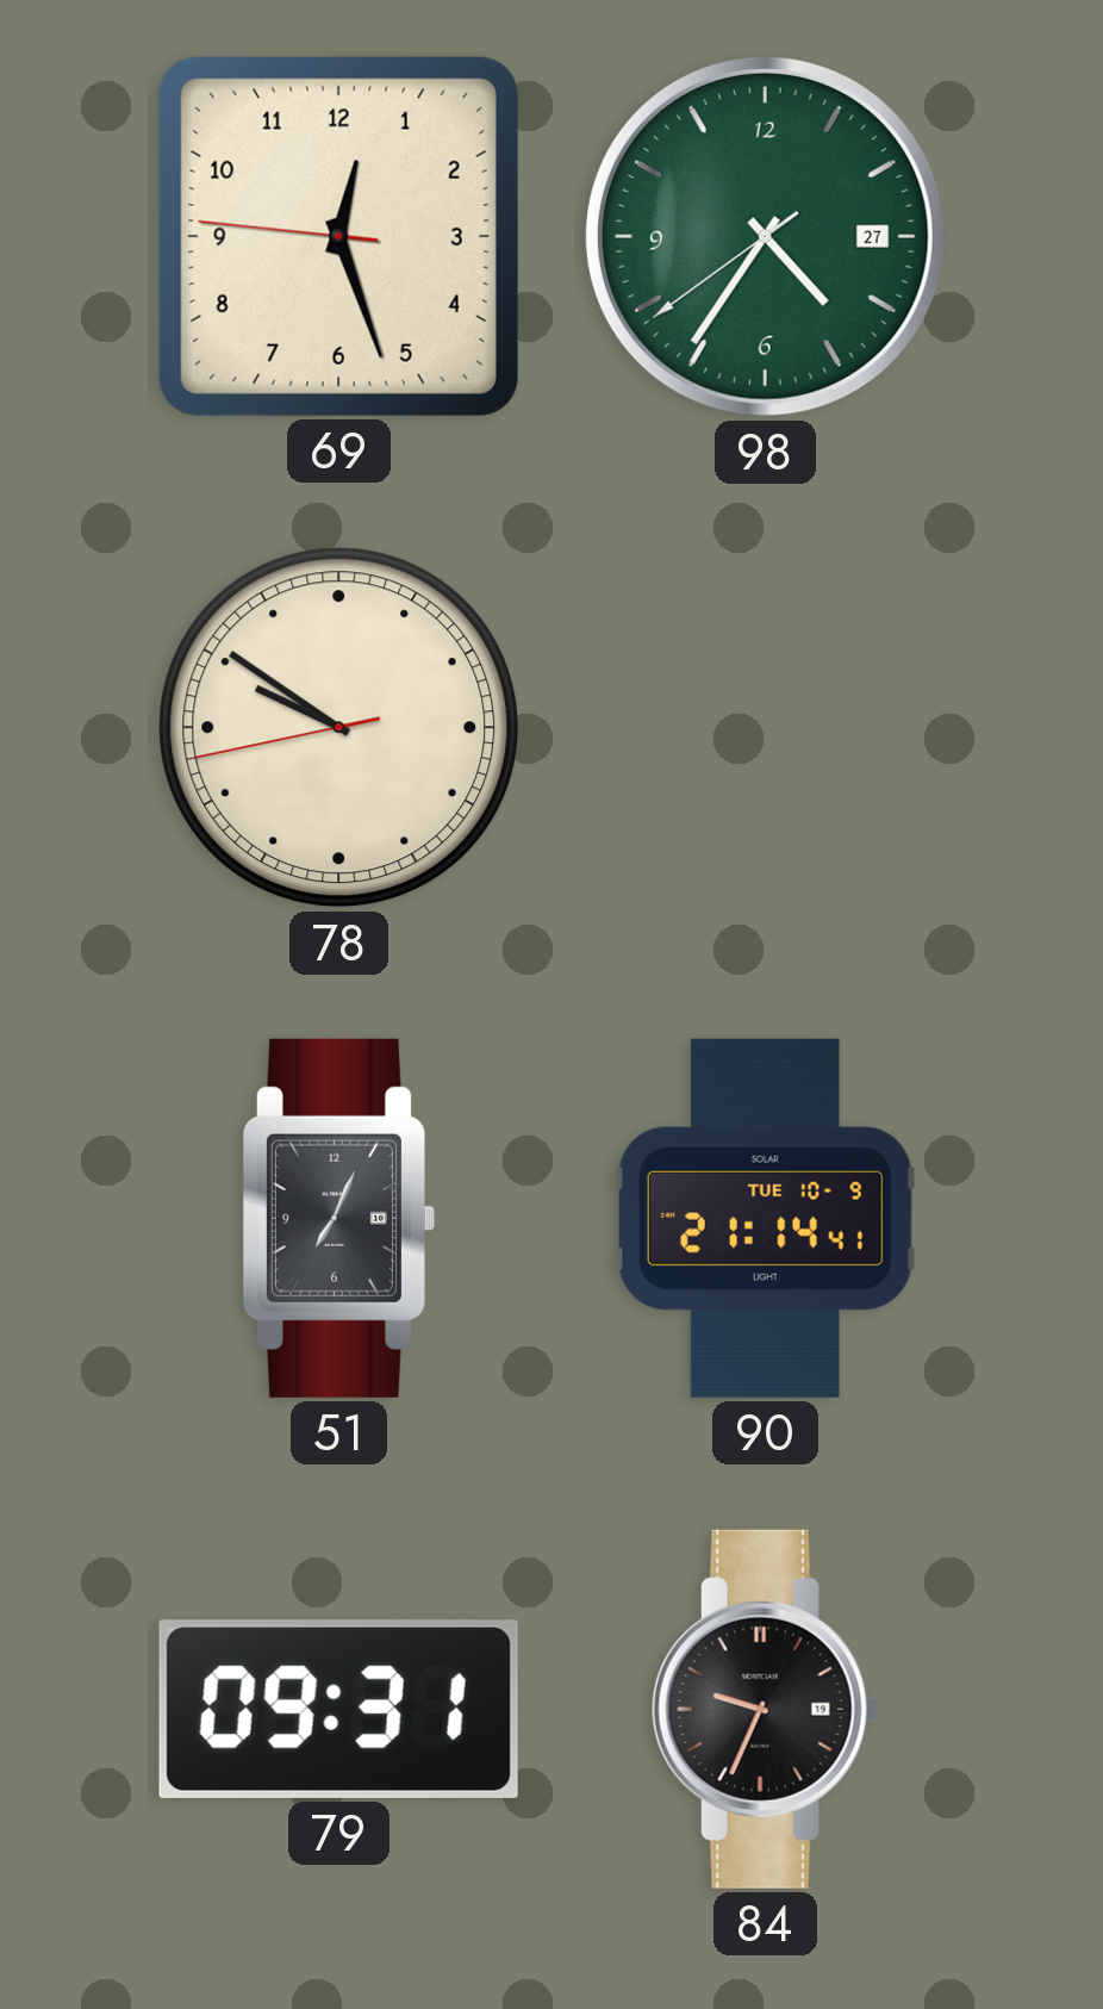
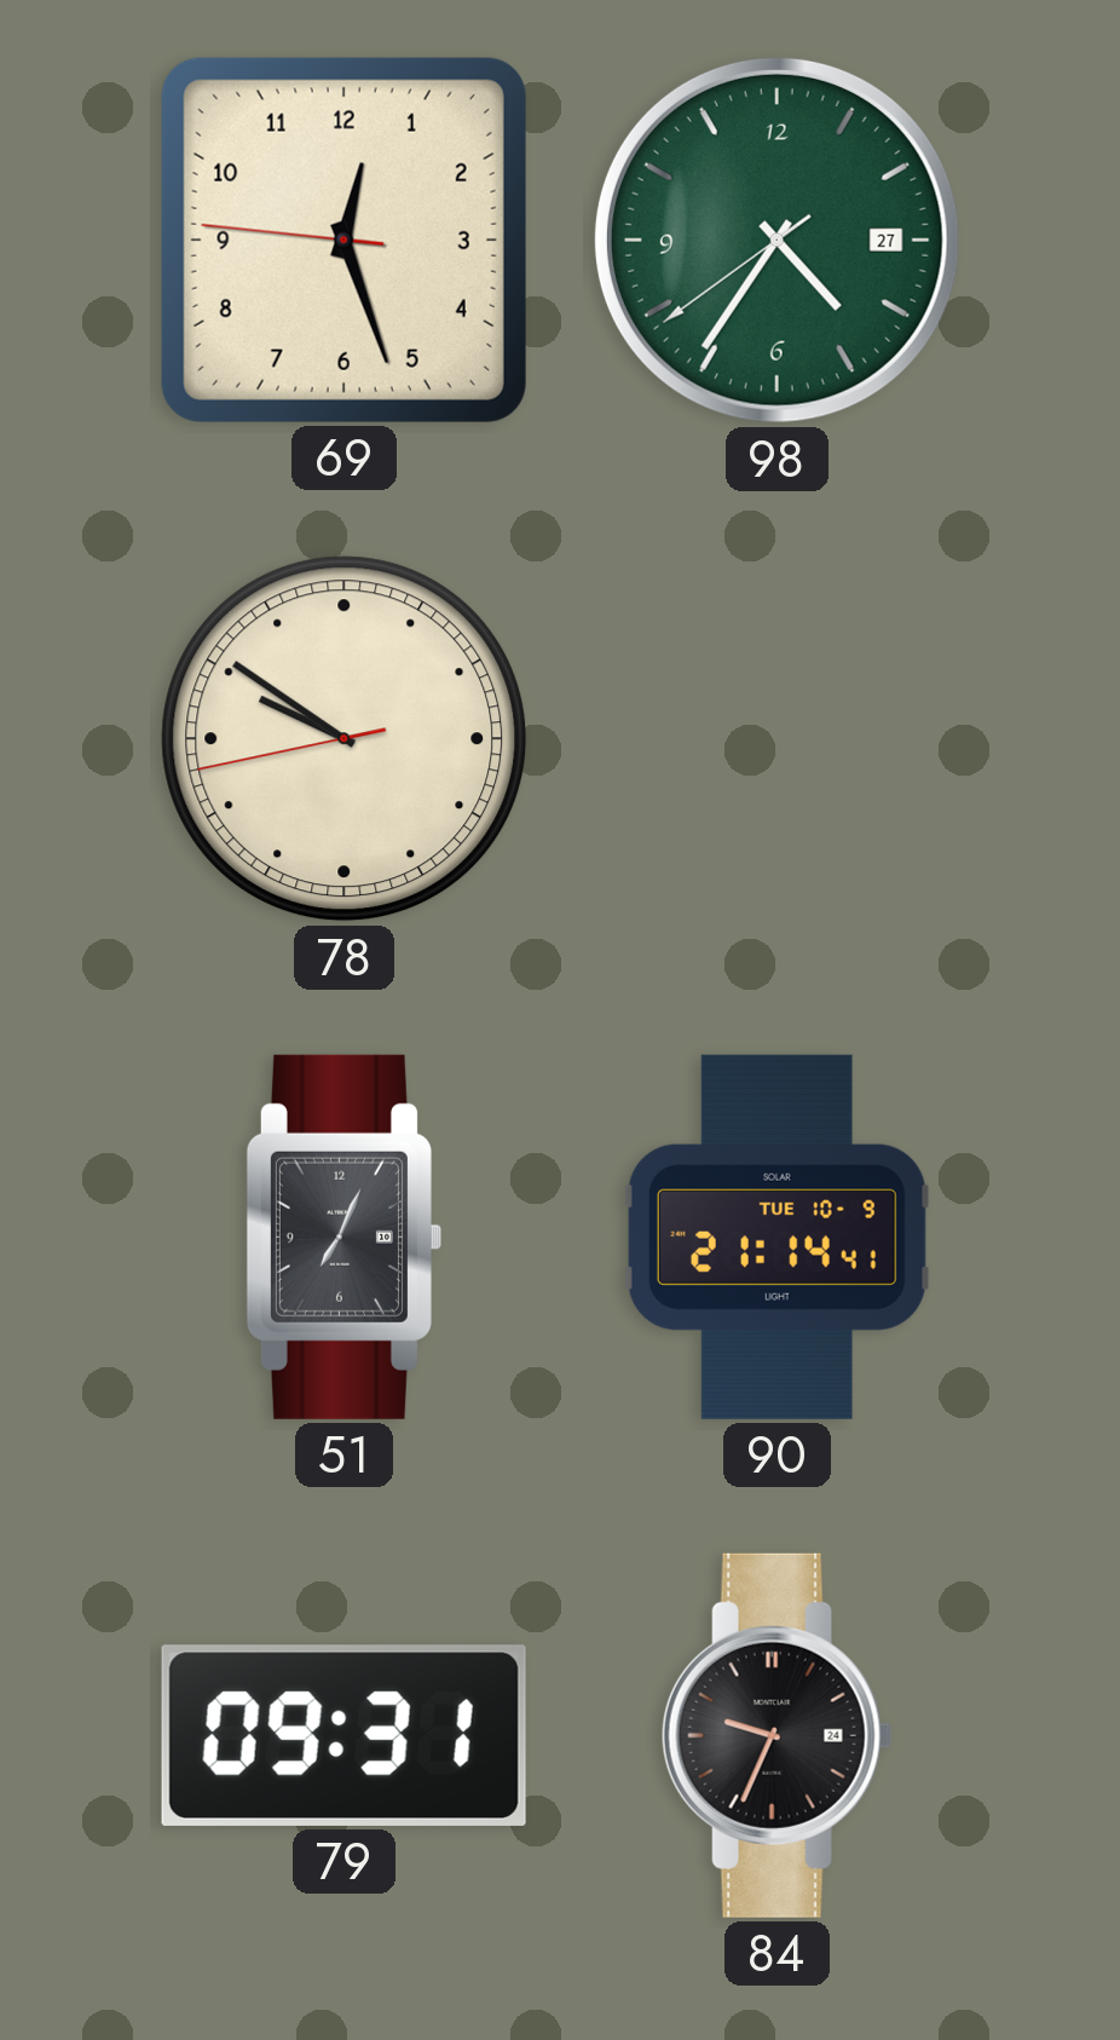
84 date: 19 -> 24
